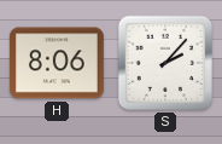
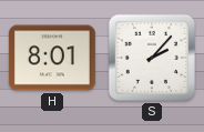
H: 8:06 -> 8:01
